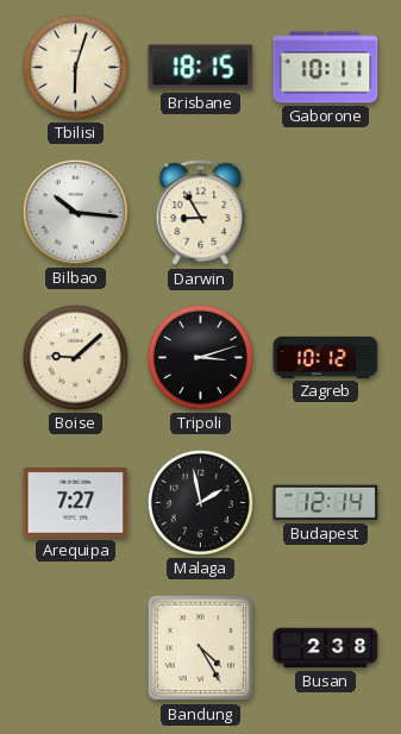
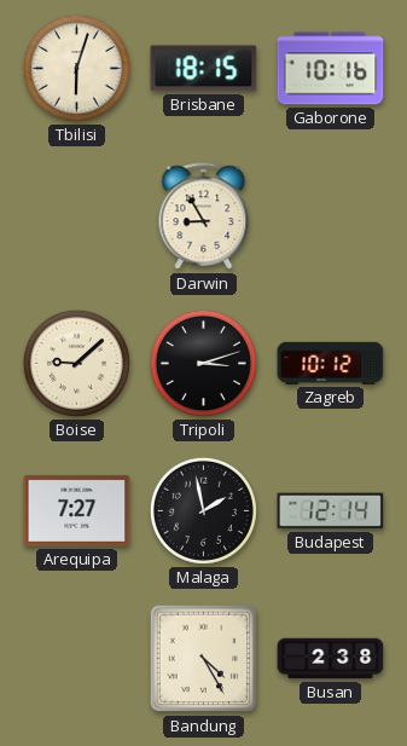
Gaborone: 10:11 -> 10:16
Bilbao: 10:16 -> none
